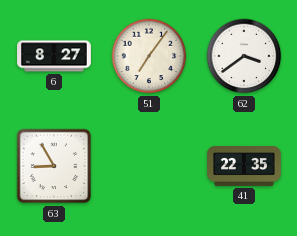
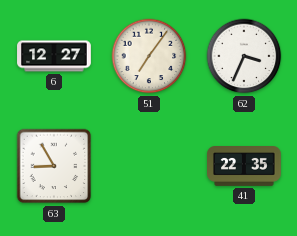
6: 8:27 -> 12:27
62: 3:39 -> 3:34
